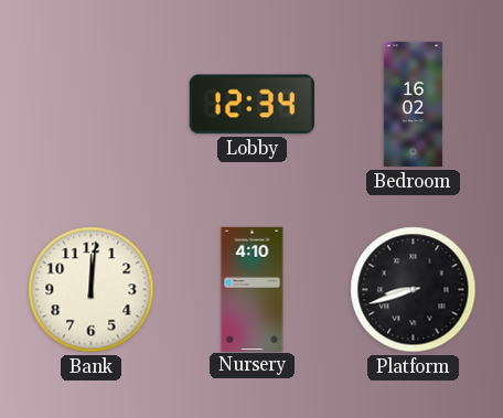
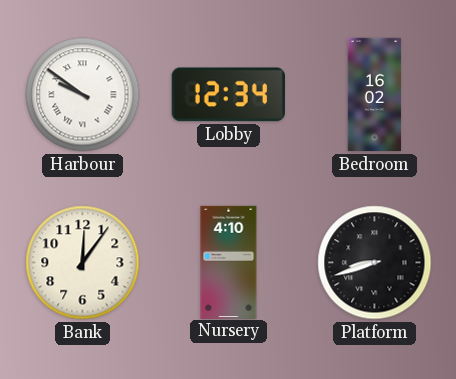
Harbour: none -> 9:51
Bank: 12:01 -> 12:06
